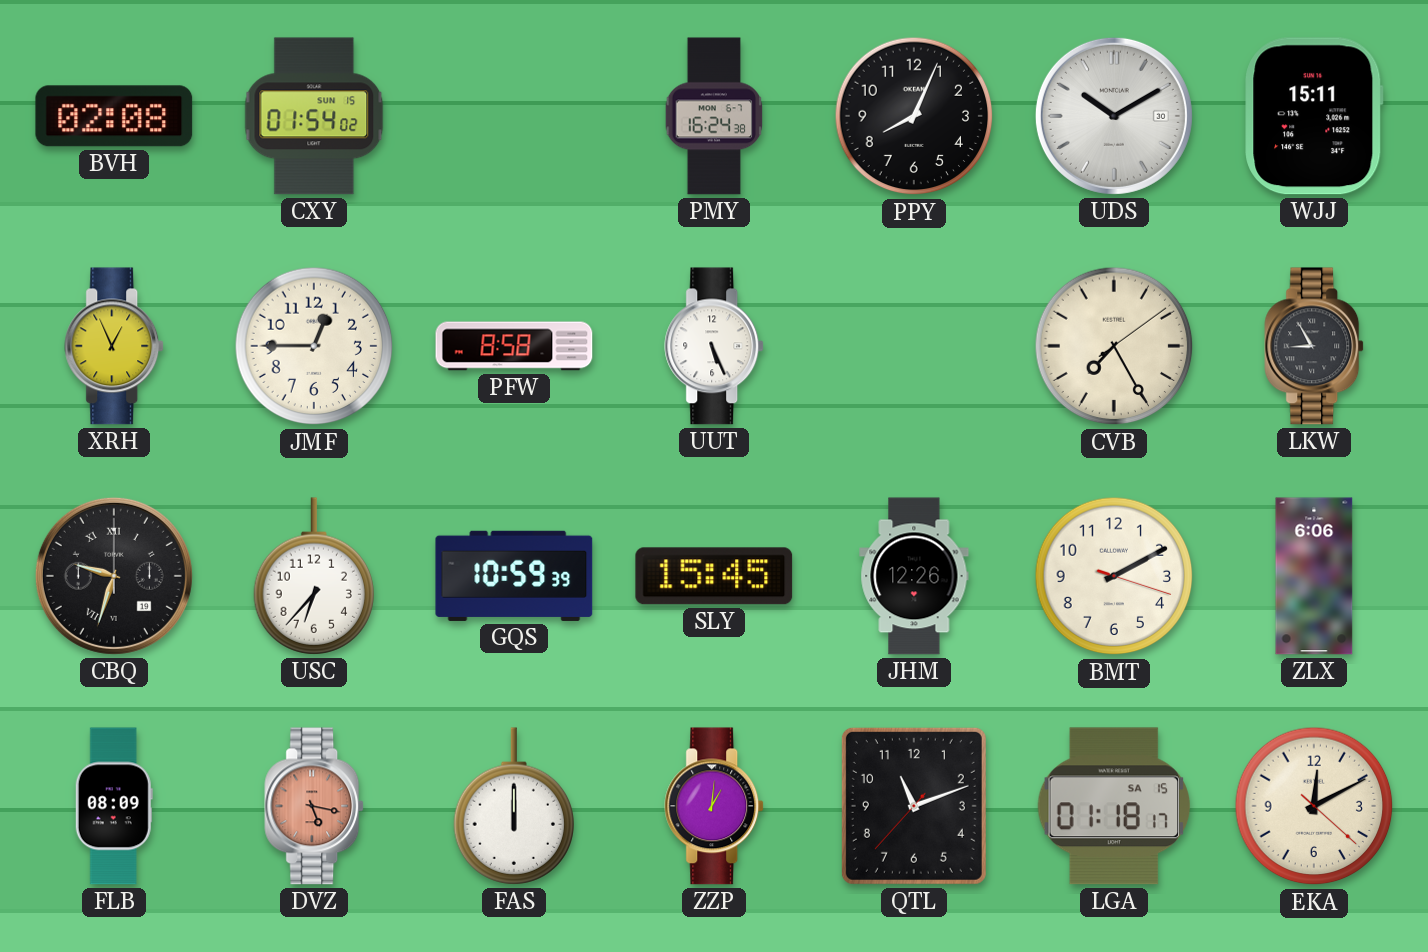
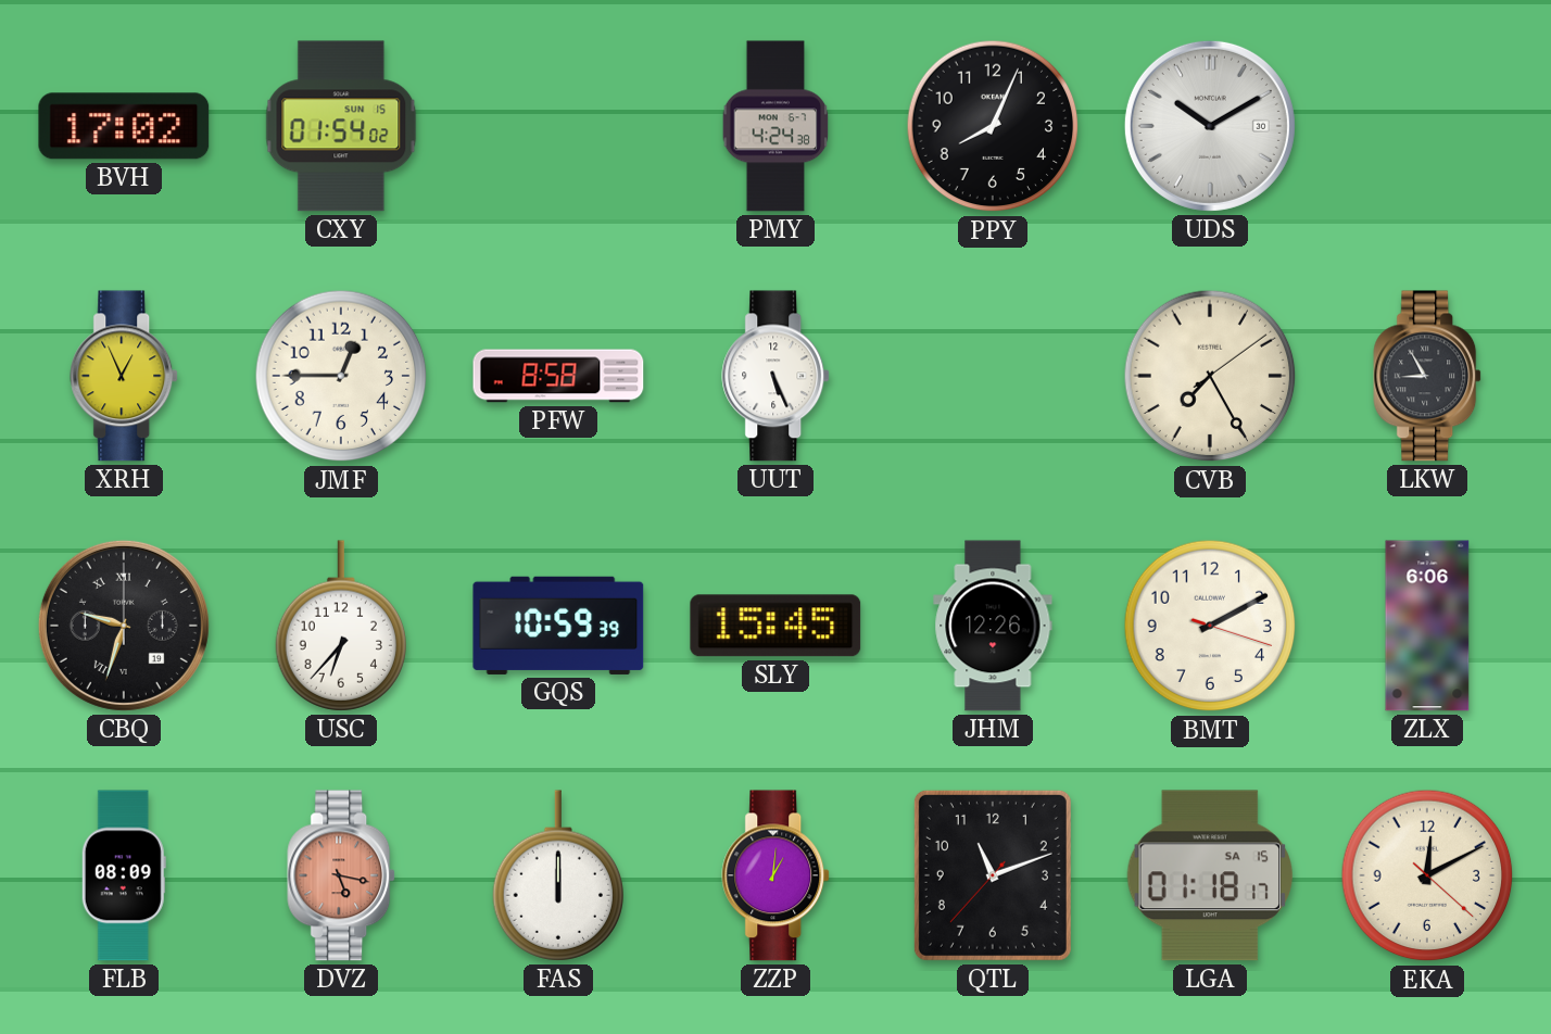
BVH: 02:08 -> 17:02
PMY: 16:24 -> 4:24
WJJ: 15:11 -> none
